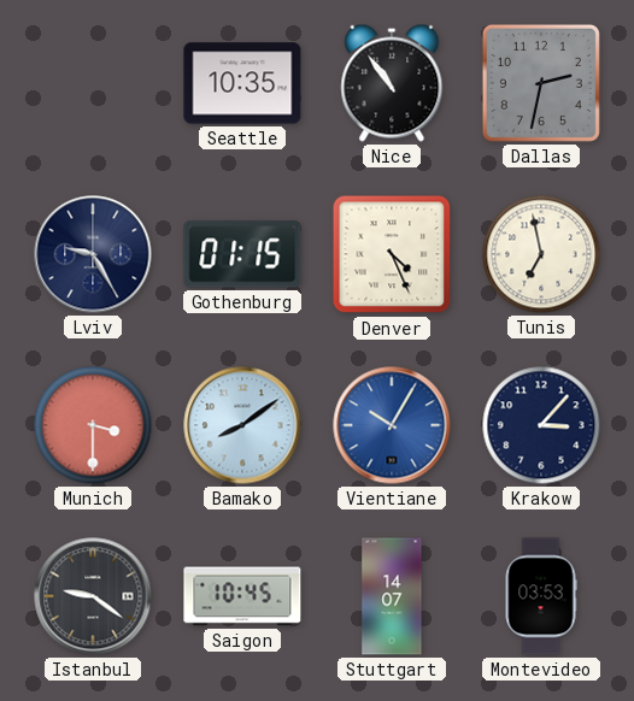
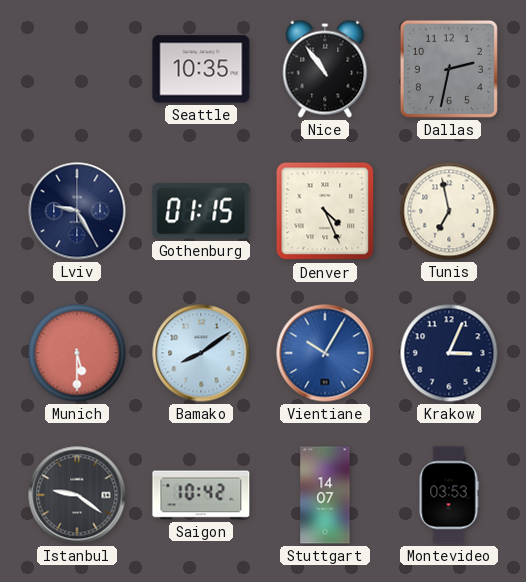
Munich: 3:30 -> 5:30
Krakow: 3:07 -> 3:04
Saigon: 10:45 -> 10:42
